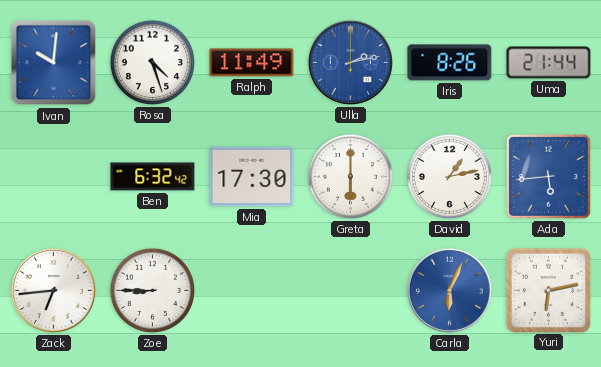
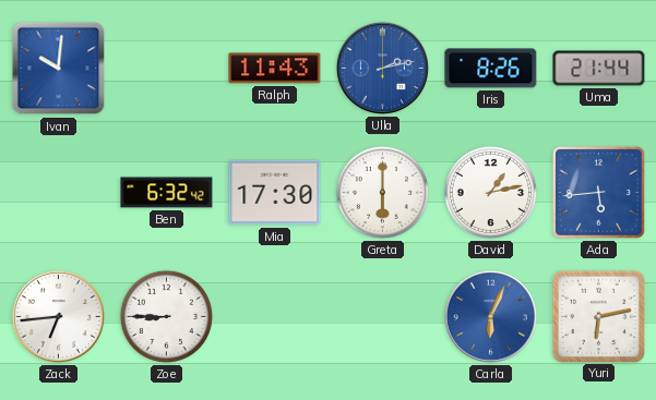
Rosa: 4:27 -> none
Ralph: 11:49 -> 11:43
